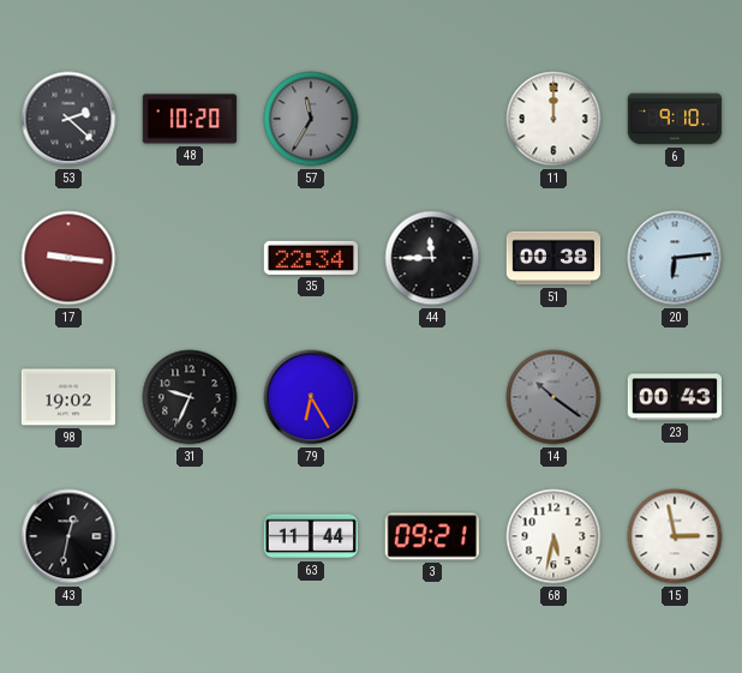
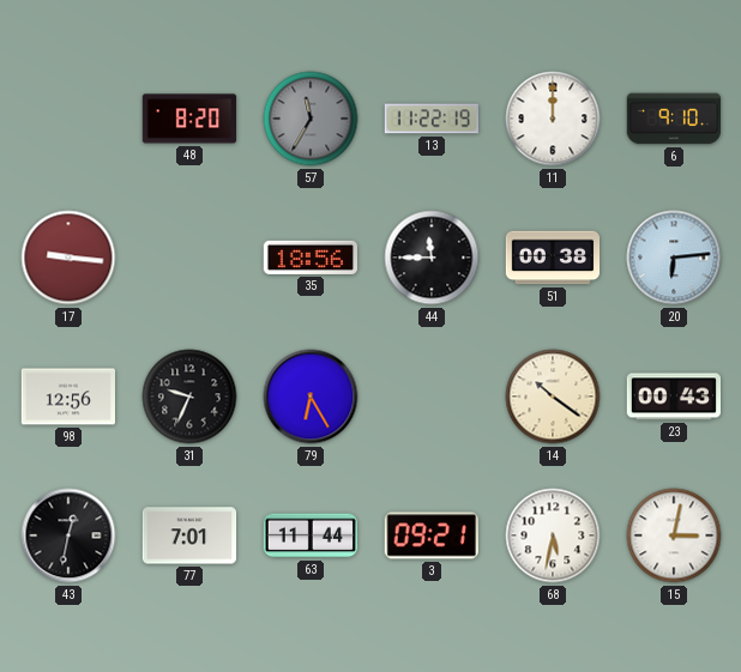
53: 2:22 -> none
48: 10:20 -> 8:20
13: none -> 11:22
35: 22:34 -> 18:56
98: 19:02 -> 12:56
14 dial: grey -> cream
77: none -> 7:01
15: 2:58 -> 3:02
